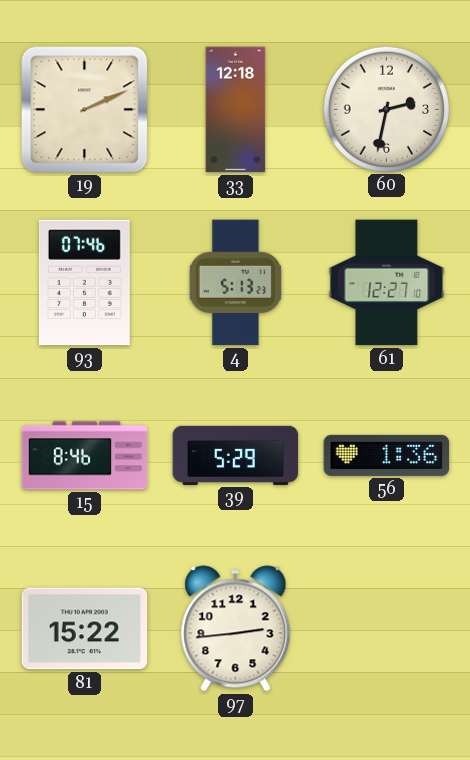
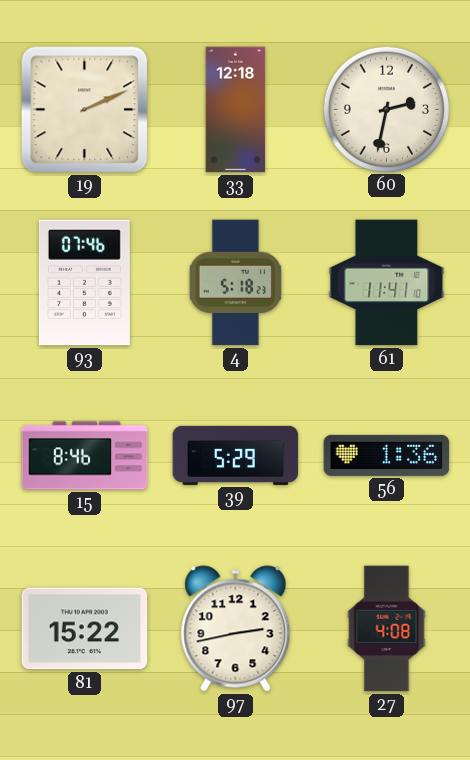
4: 5:13 -> 5:18
61: 12:27 -> 11:41
97: 2:44 -> 2:43
27: none -> 4:08
